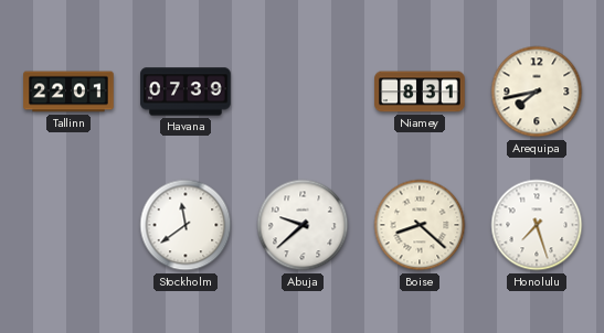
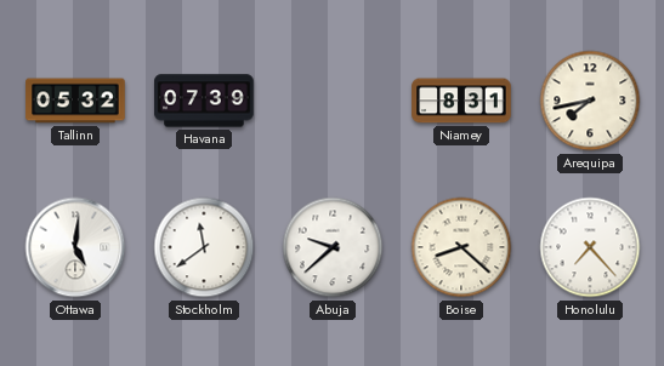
Tallinn: 22:01 -> 05:32
Ottawa: none -> 5:01
Honolulu: 7:27 -> 7:23
